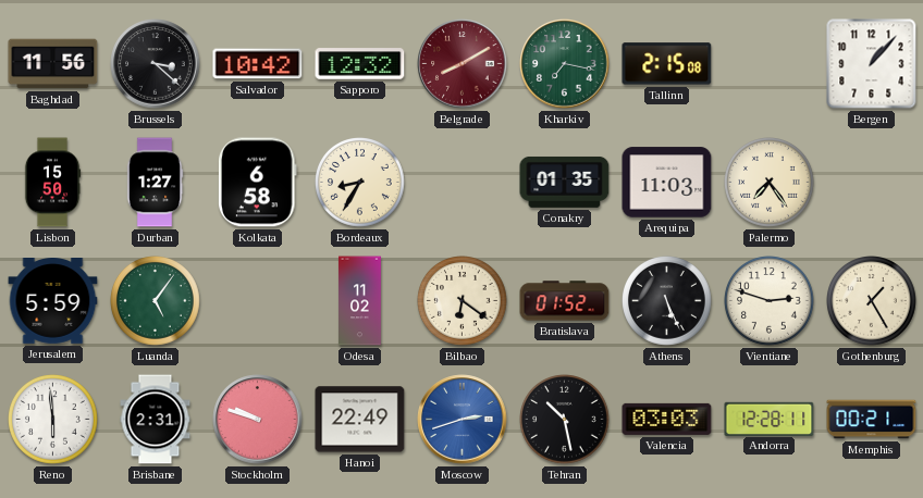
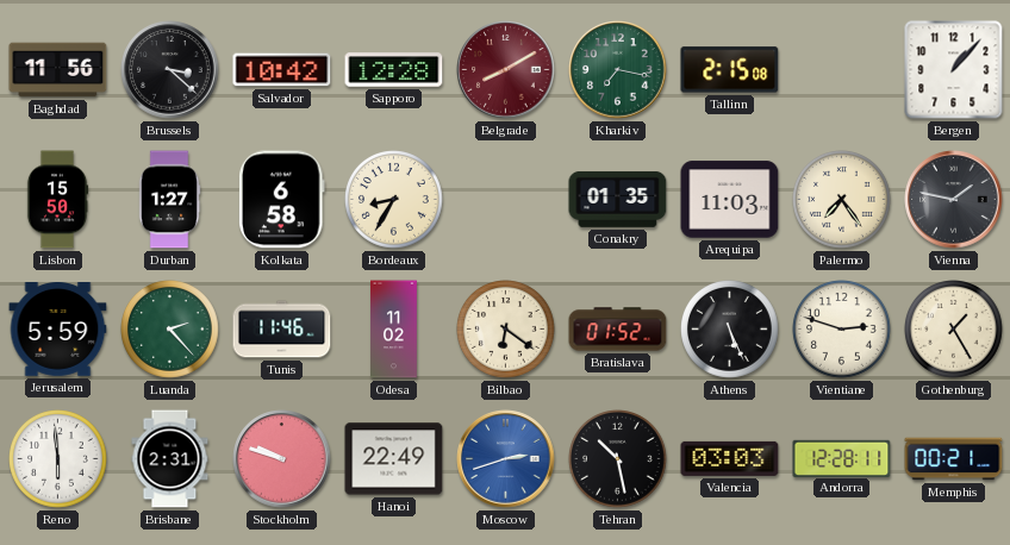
Sapporo: 12:32 -> 12:28
Vienna: none -> 1:47
Luanda: 5:06 -> 2:23
Tunis: none -> 11:46
